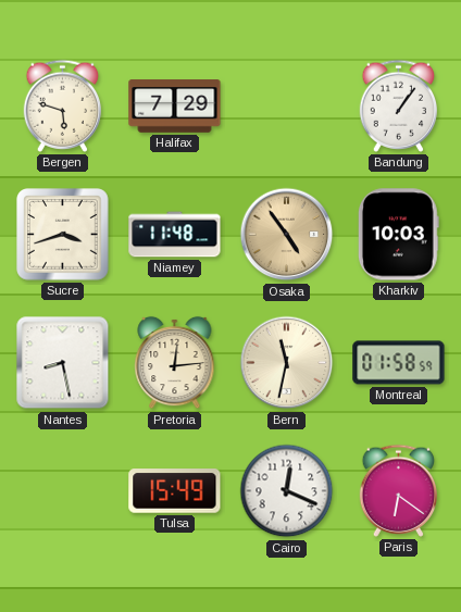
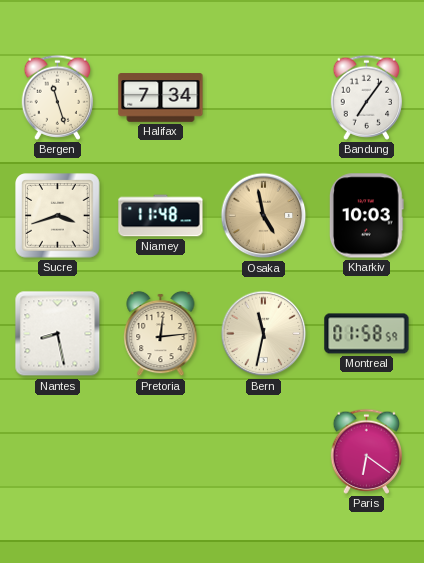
Bergen: 5:48 -> 11:27
Halifax: 7:29 -> 7:34
Bandung: 1:06 -> 7:06
Osaka: 4:54 -> 4:58
Tulsa: 15:49 -> none
Cairo: 12:19 -> none
